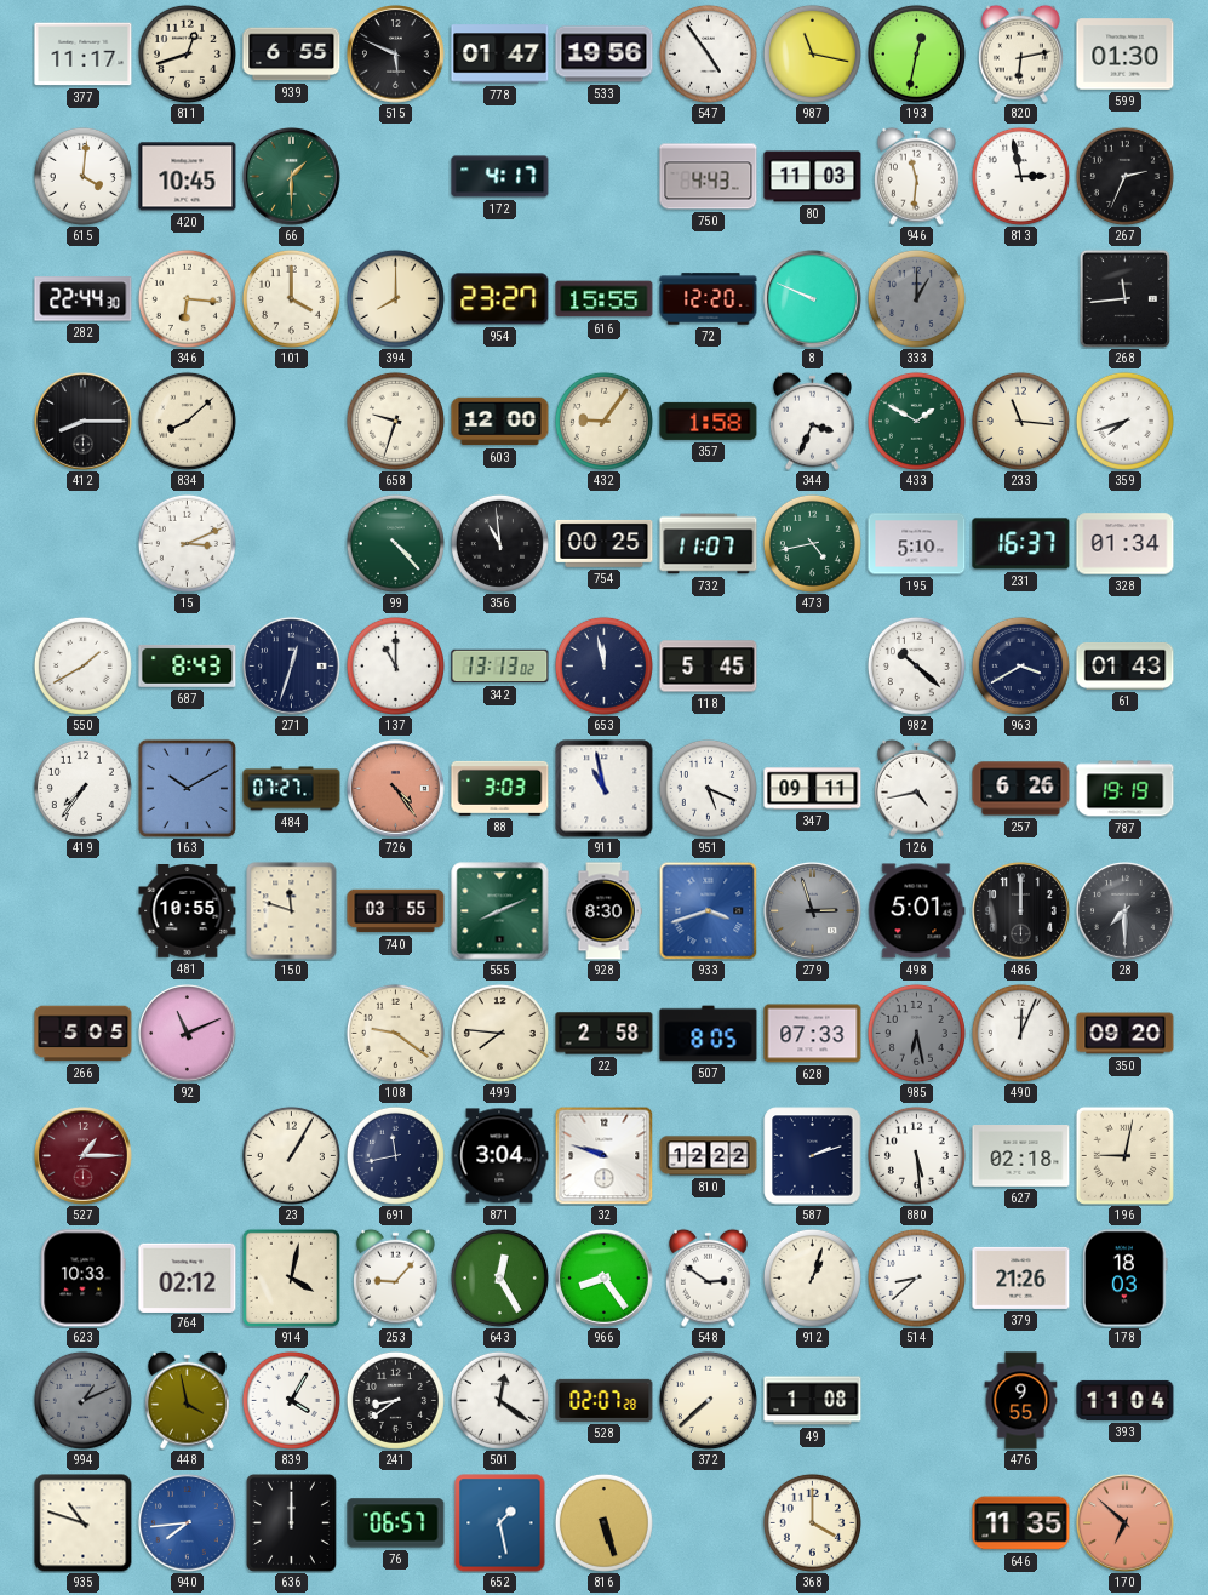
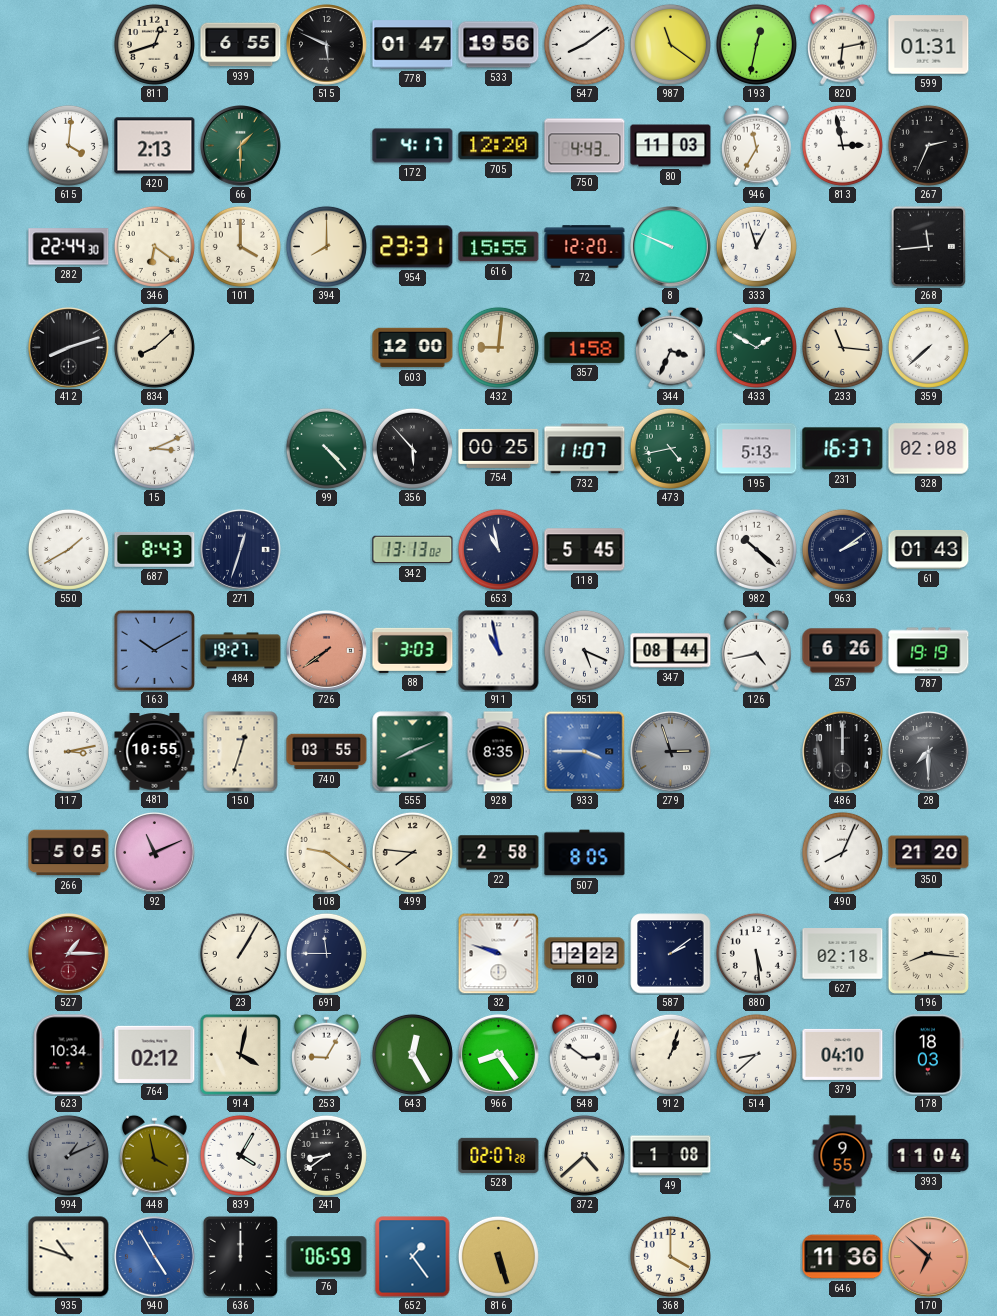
377: 11:17 -> none
547: 4:54 -> 8:09
987: 11:17 -> 11:21
599: 01:30 -> 01:31
420: 10:45 -> 2:13
705: none -> 12:20
946: 11:31 -> 11:35
346: 6:16 -> 6:21
954: 23:27 -> 23:31
333: 1:00 -> 12:57
333 dial: grey -> white
412: 8:15 -> 8:12
658: 9:33 -> none
432: 9:06 -> 9:01
359: 7:42 -> 7:38
356: 10:59 -> 5:53
195: 5:10 -> 5:13
328: 01:34 -> 02:08
137: 11:00 -> none
653: 11:58 -> 10:58
963: 3:40 -> 2:09
419: 7:36 -> none
484: 07:27 -> 19:27
726: 4:24 -> 7:39
347: 09:11 -> 08:44
117: none -> 3:13
150: 11:48 -> 12:33
928: 8:30 -> 8:35
933: 3:42 -> 3:45
498: 5:01 -> none
628: 07:33 -> none
985: 6:28 -> none
490: 12:04 -> 8:04
350: 09:20 -> 21:20
691: 11:43 -> 11:45
871: 3:04 -> none
587: 2:12 -> 2:09
196: 9:02 -> 8:16
623: 10:33 -> 10:34
253: 9:07 -> 9:05
379: 21:26 -> 04:10
501: 12:21 -> none
372: 7:38 -> 4:38
940: 7:44 -> 4:55
76: 06:57 -> 06:59
652: 1:28 -> 1:24
646: 11:35 -> 11:36
